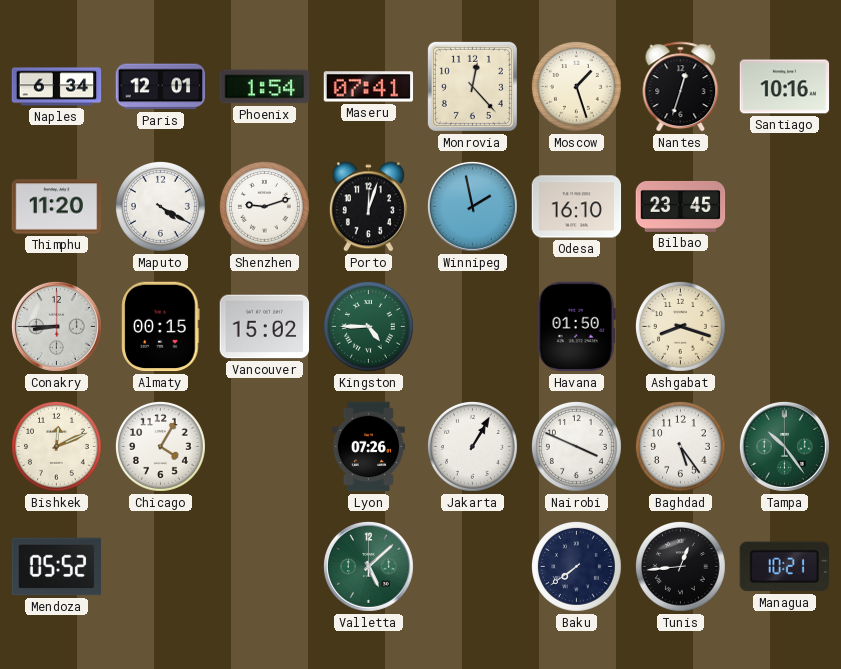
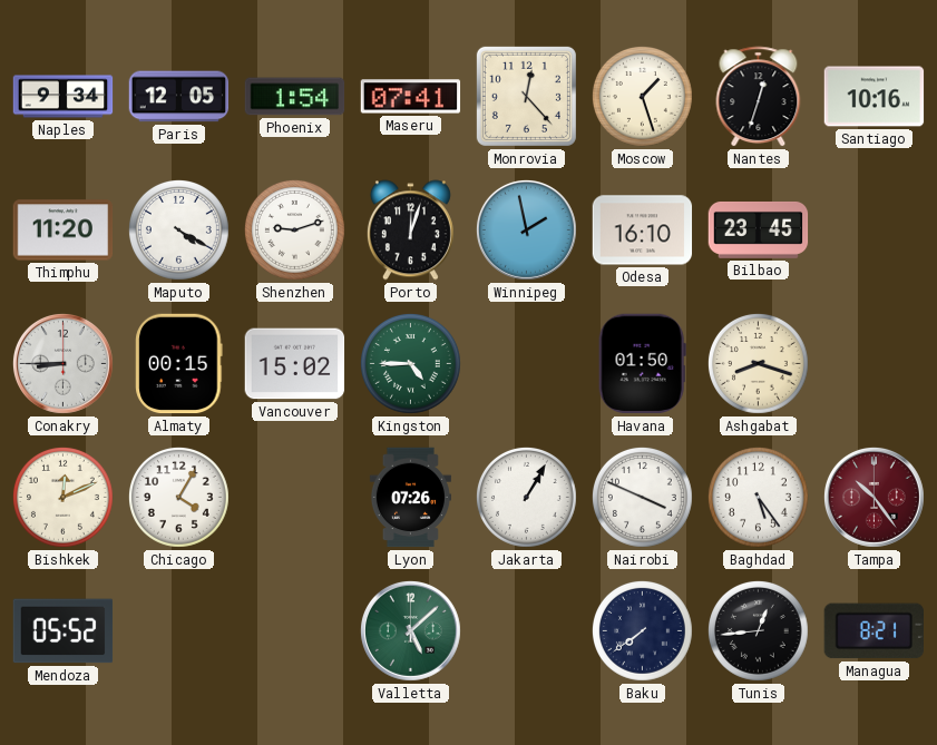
Naples: 6:34 -> 9:34
Paris: 12:01 -> 12:05
Tampa dial: green -> burgundy
Managua: 10:21 -> 8:21
